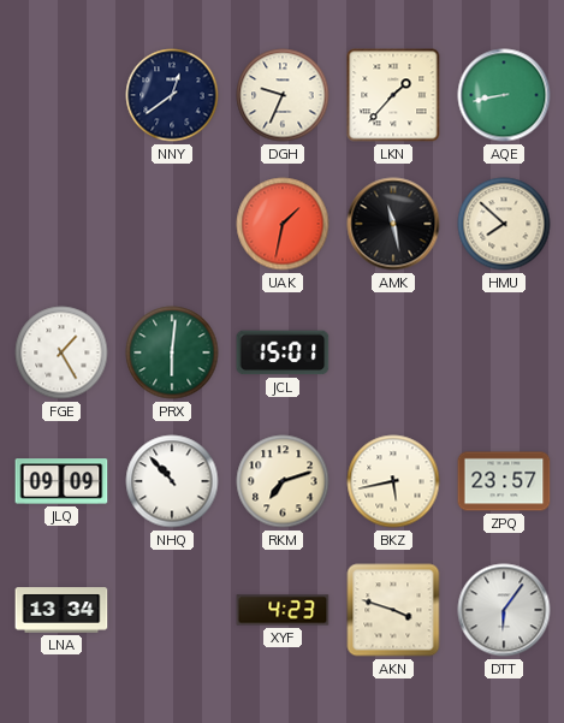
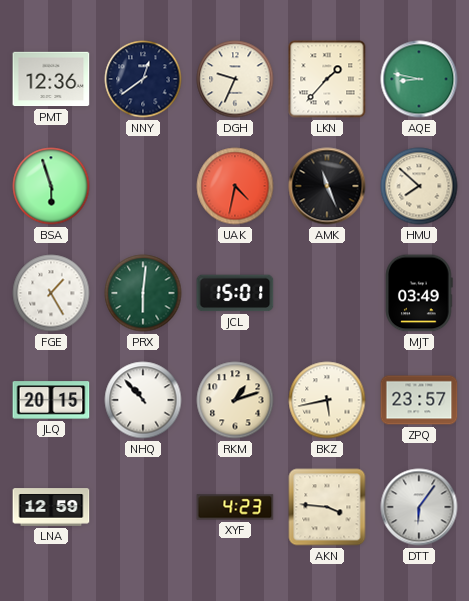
PMT: none -> 12:36
AQE: 8:43 -> 8:47
BSA: none -> 5:57
UAK: 1:32 -> 4:32
AMK: 11:28 -> 11:26
MJT: none -> 03:49
JLQ: 09:09 -> 20:15
RKM: 7:12 -> 1:12
LNA: 13:34 -> 12:59
AKN: 3:48 -> 3:46
